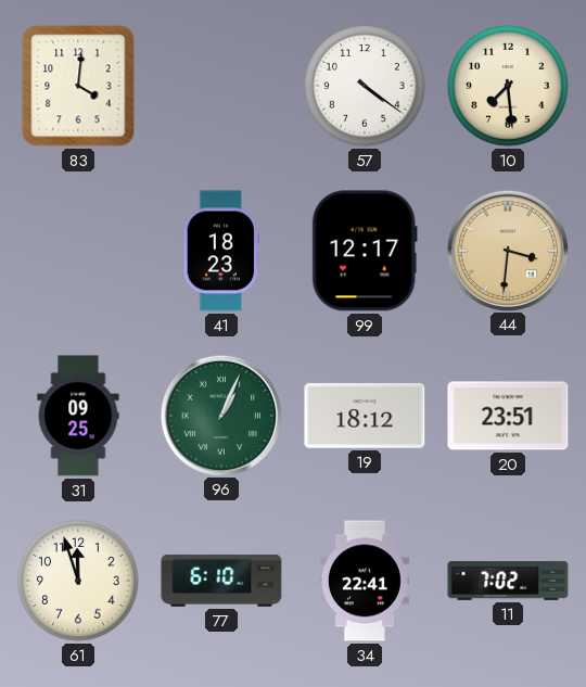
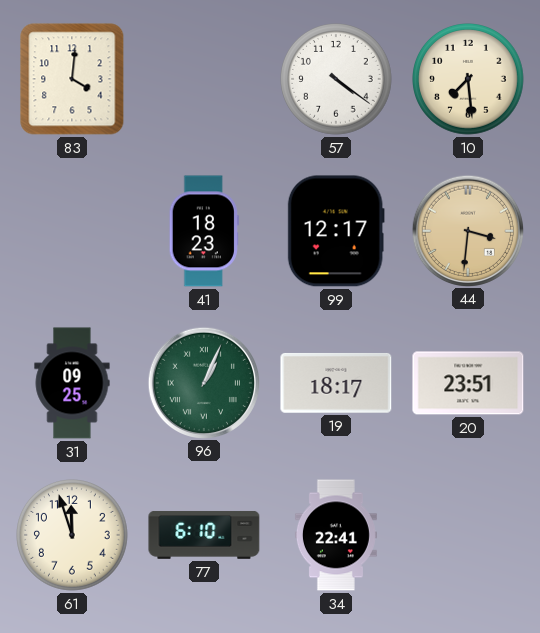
19: 18:12 -> 18:17
11: 7:02 -> none
